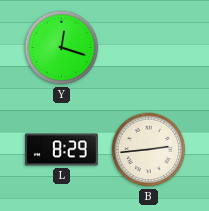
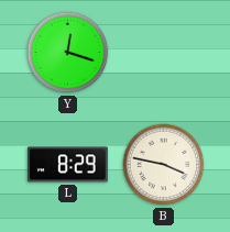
B: 2:44 -> 3:47
